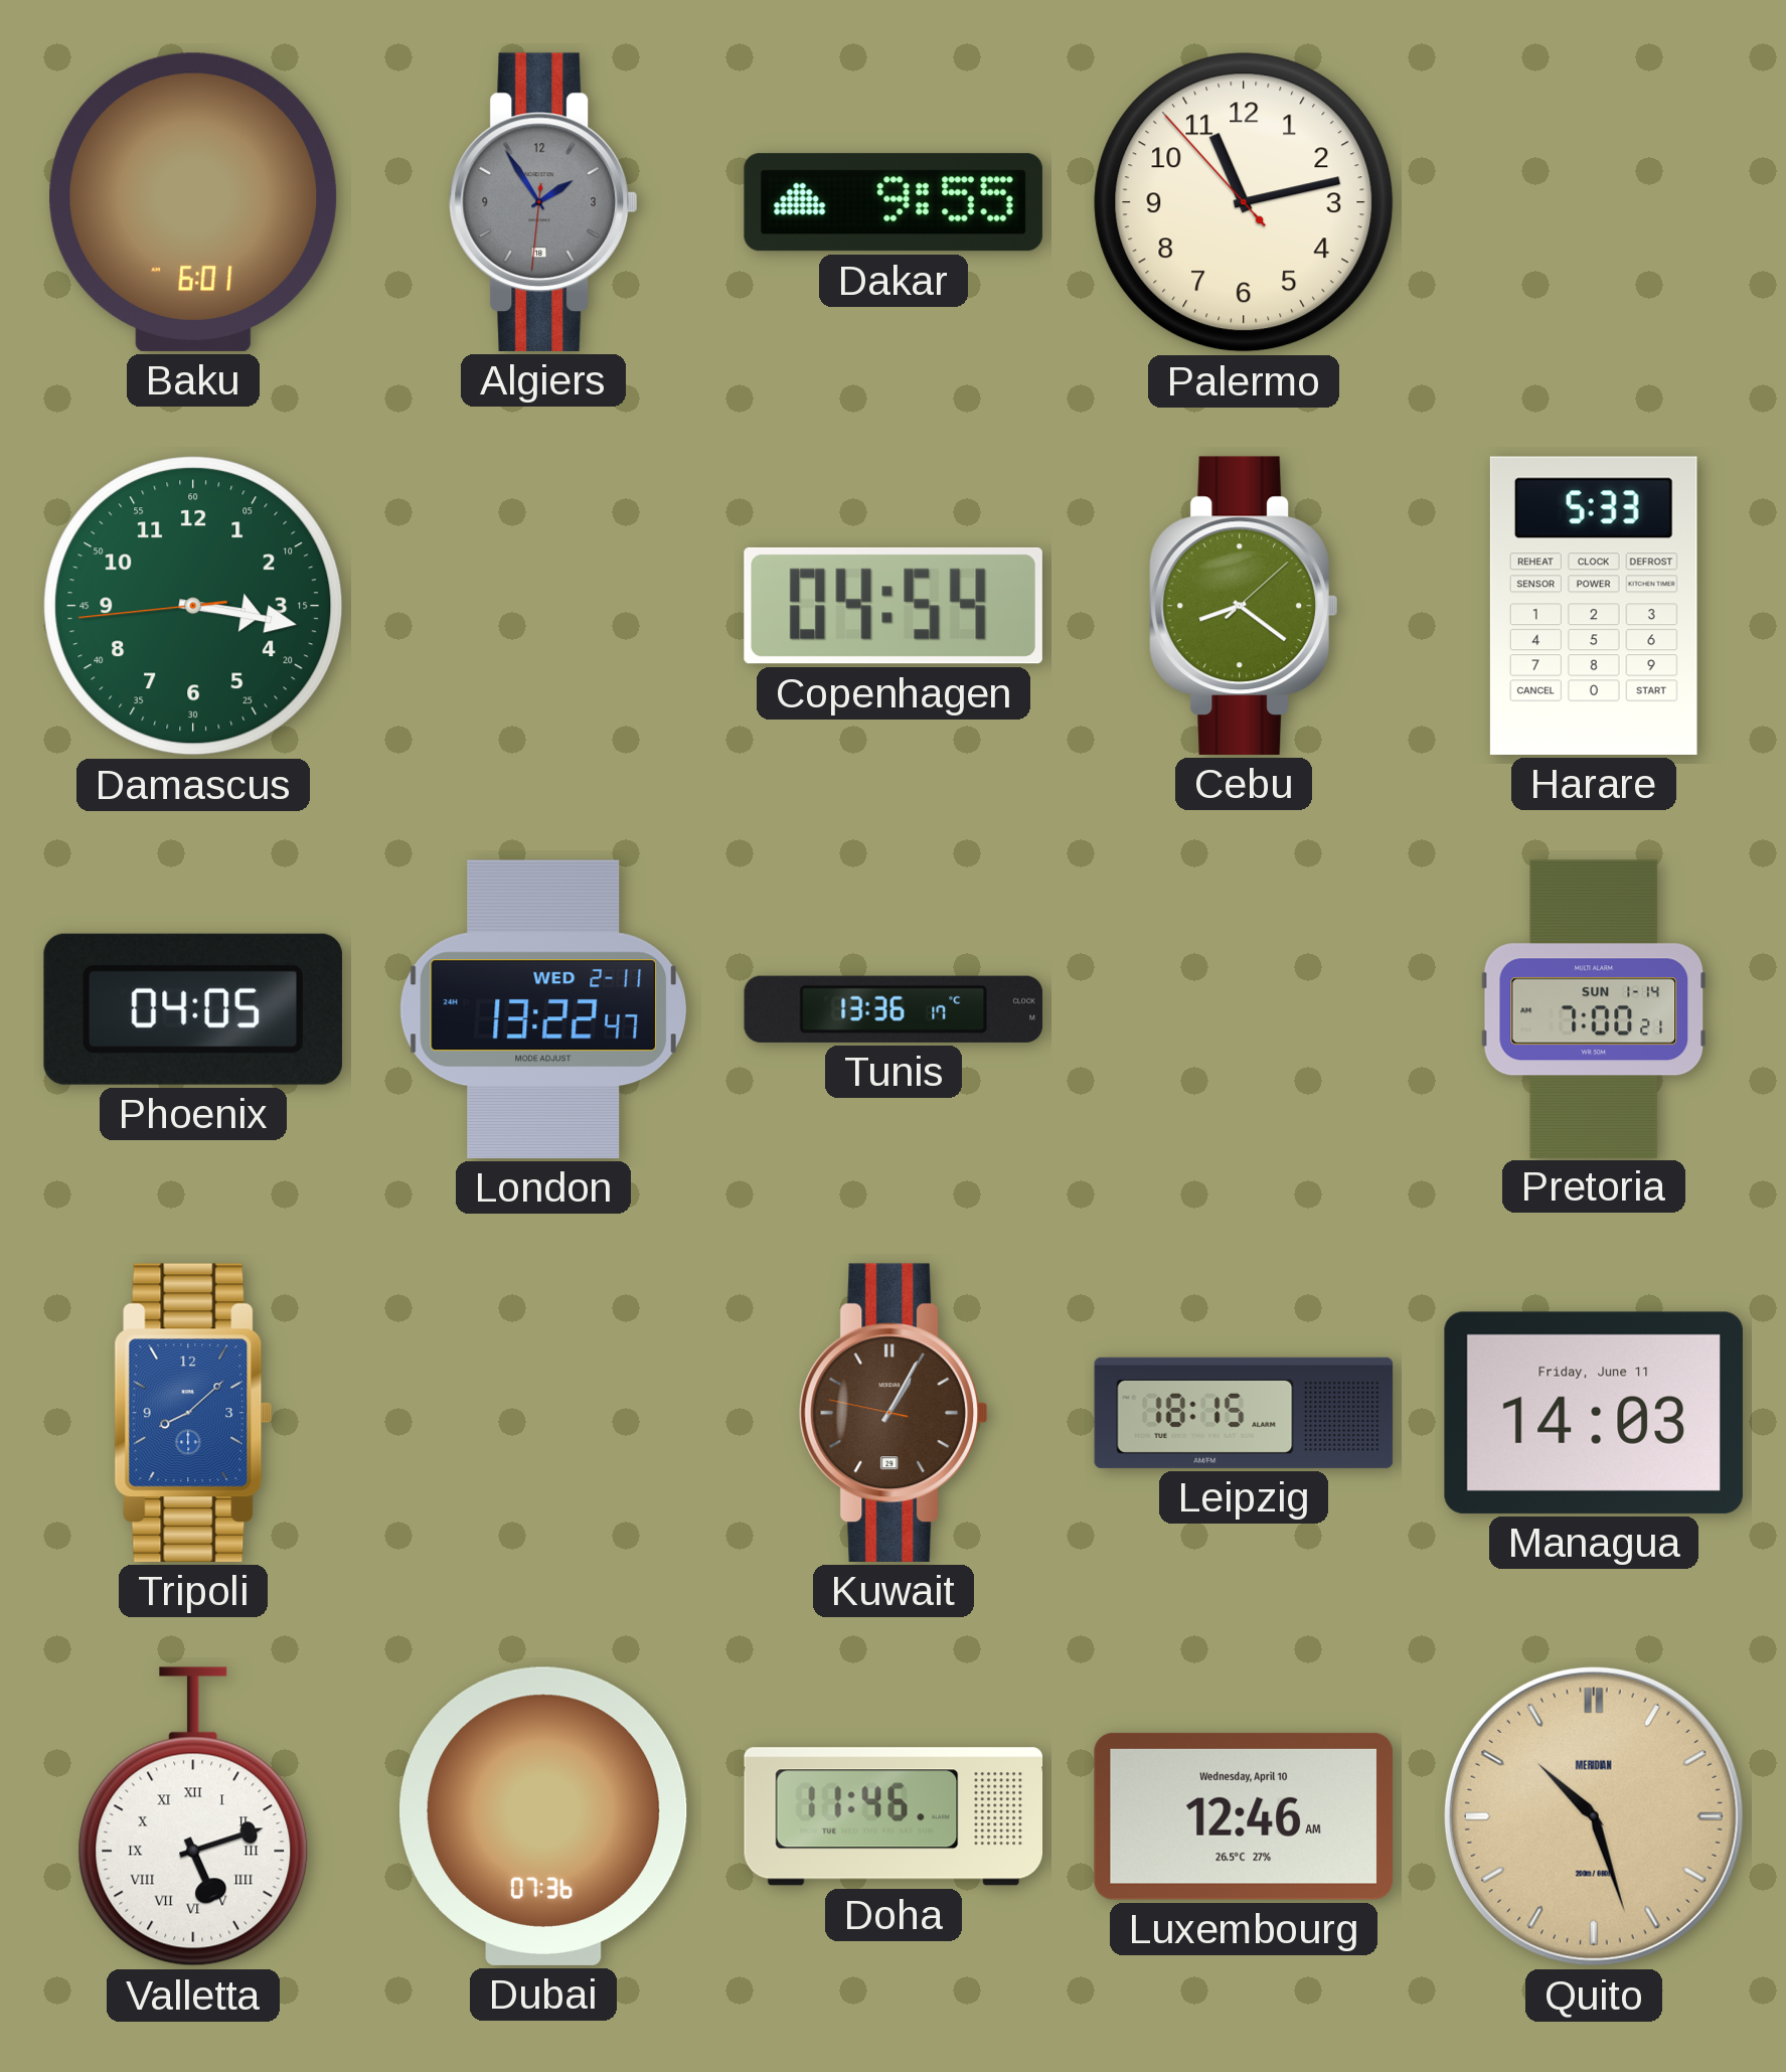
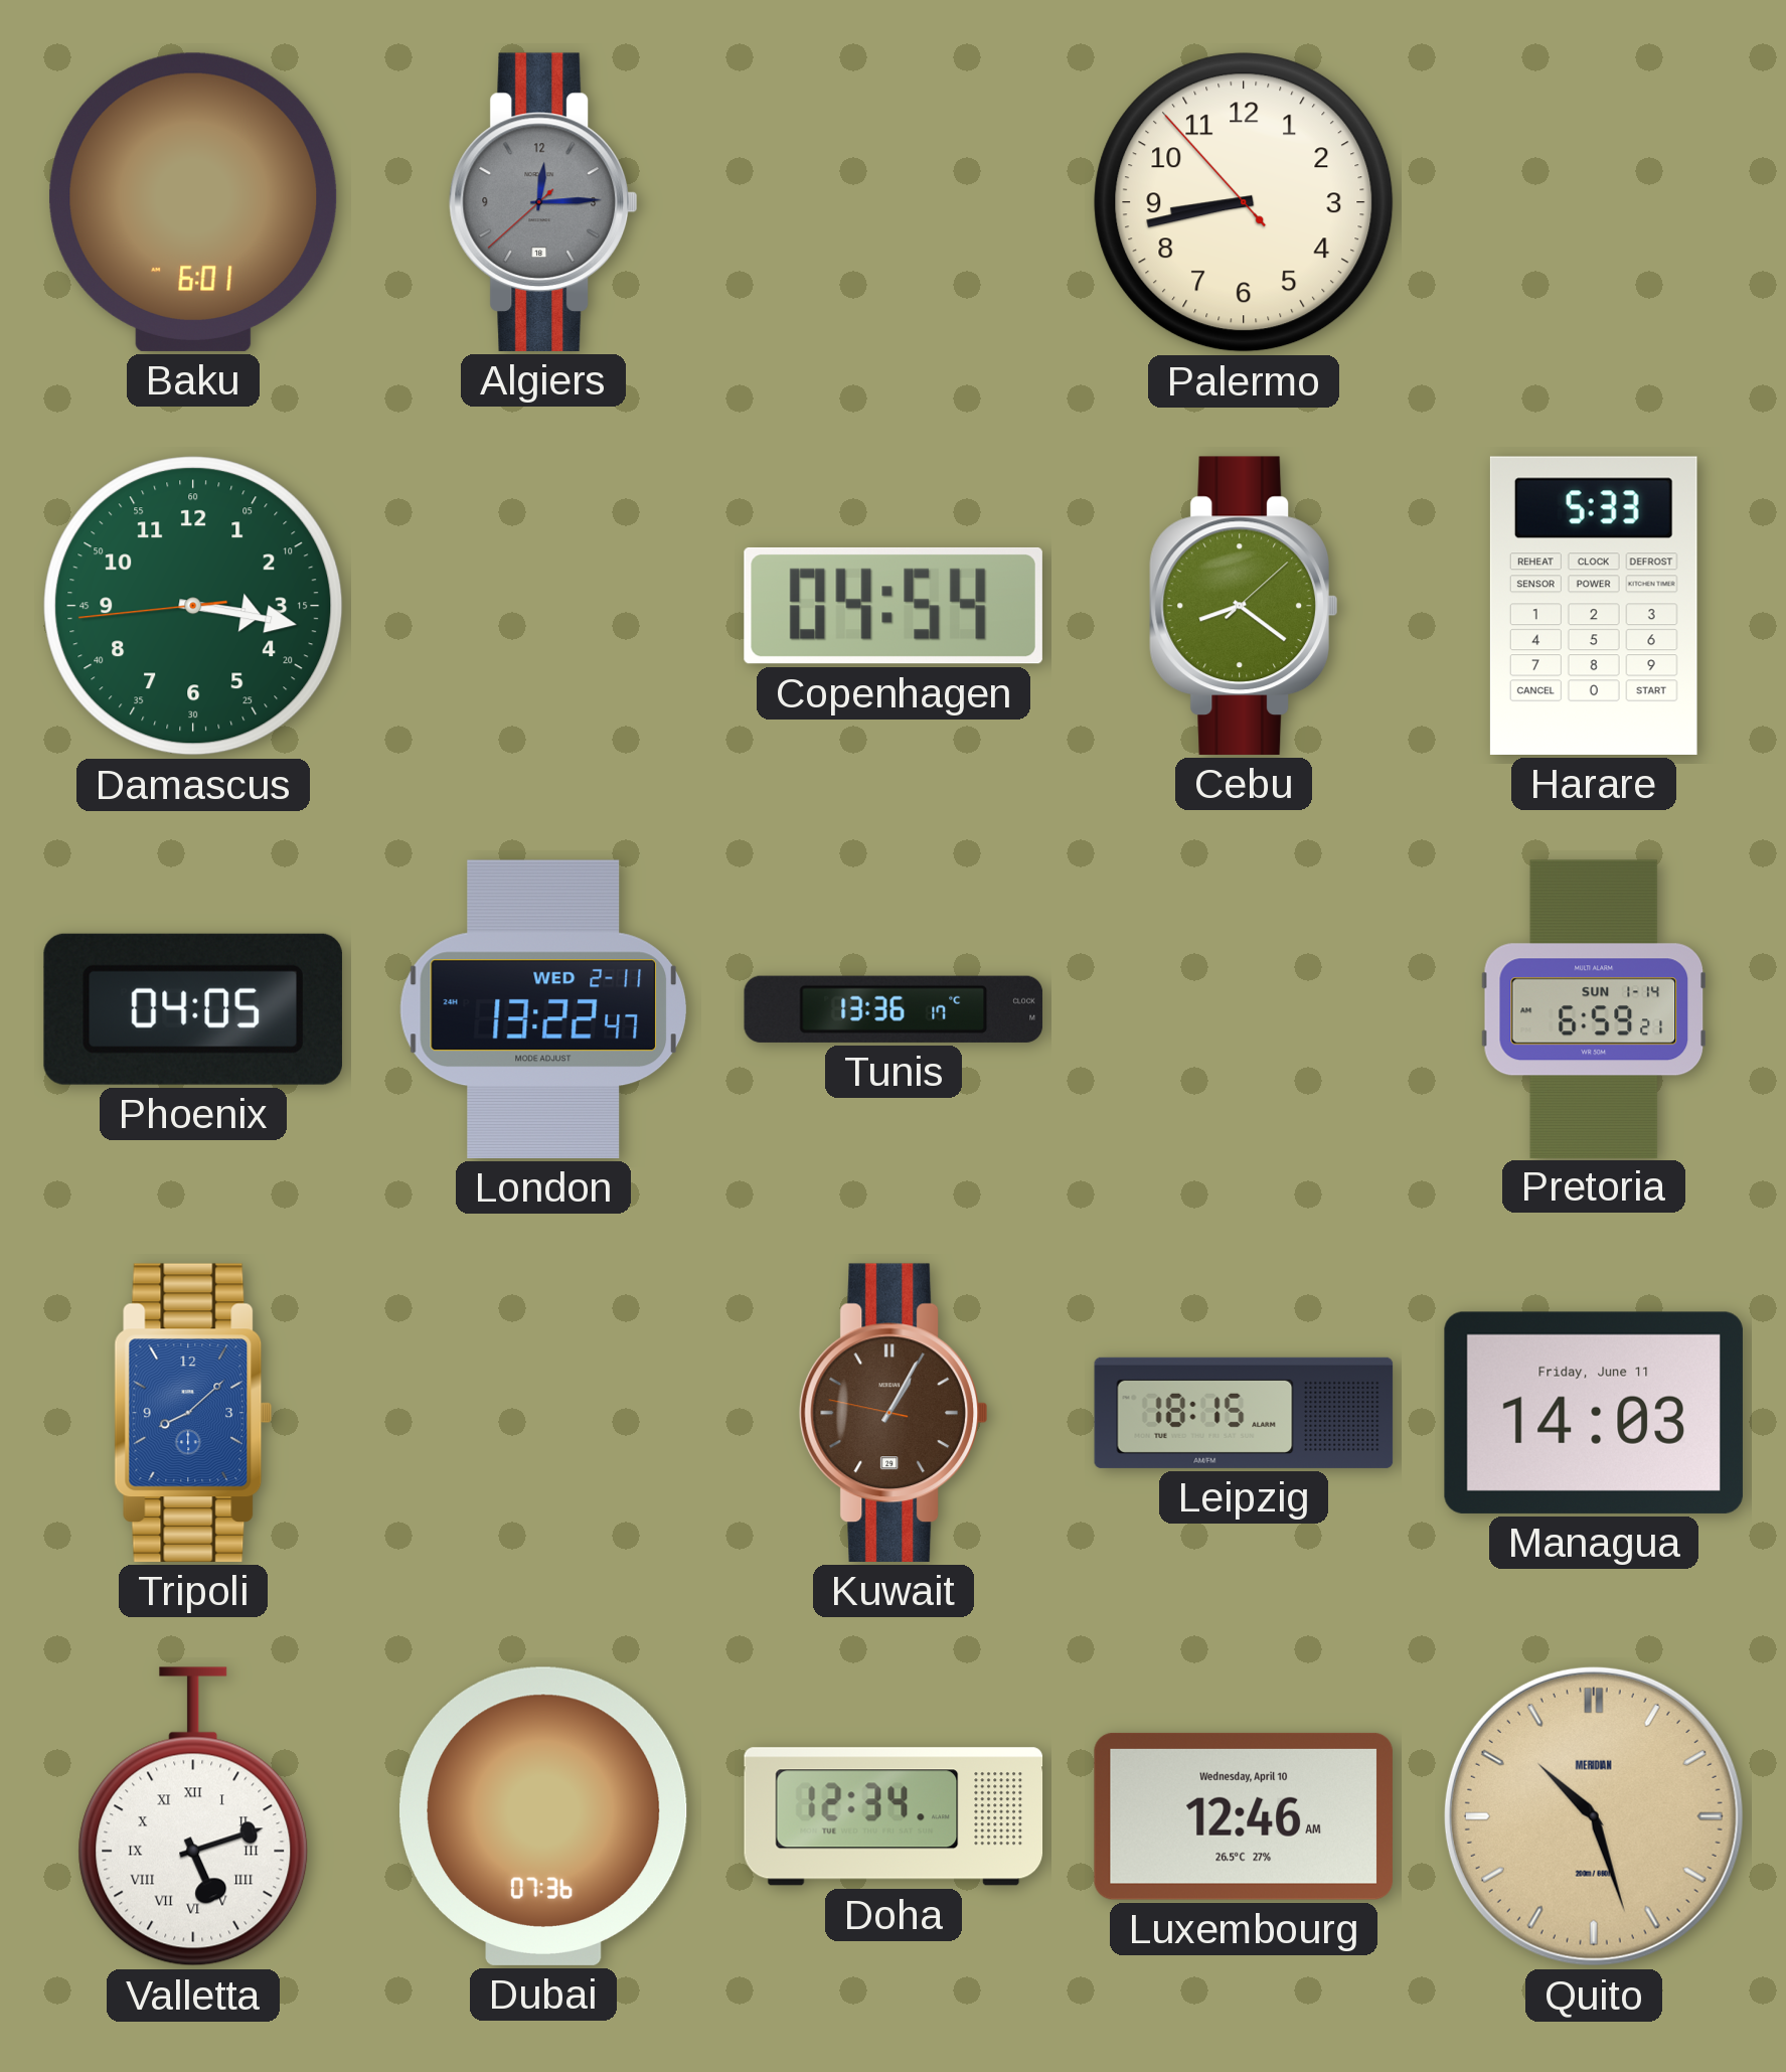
Algiers: 1:54 -> 12:14
Dakar: 9:55 -> none
Palermo: 11:12 -> 8:42
Pretoria: 7:00 -> 6:59
Doha: 11:46 -> 12:34
